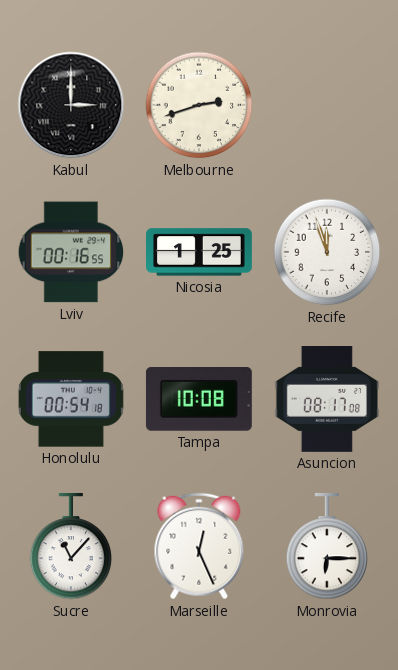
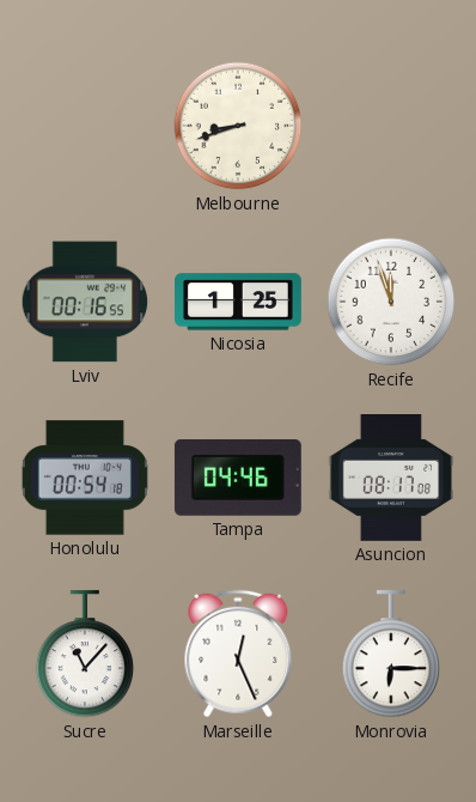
Kabul: 3:00 -> none
Melbourne: 2:42 -> 8:42
Tampa: 10:08 -> 04:46
